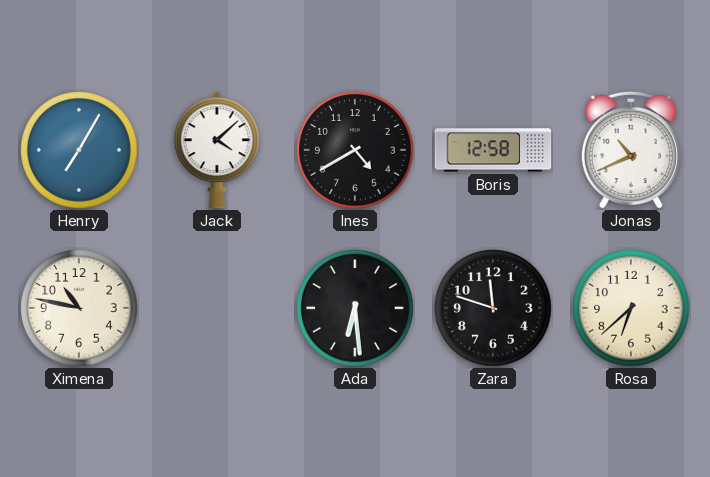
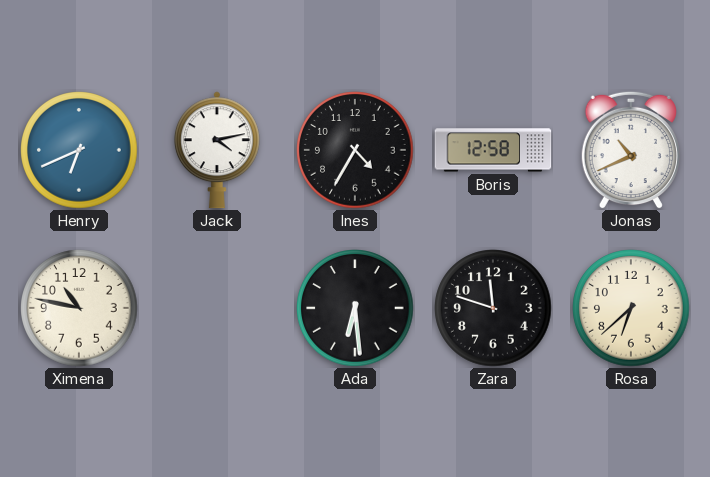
Henry: 7:05 -> 6:41
Jack: 4:08 -> 4:13
Ines: 4:40 -> 4:35
